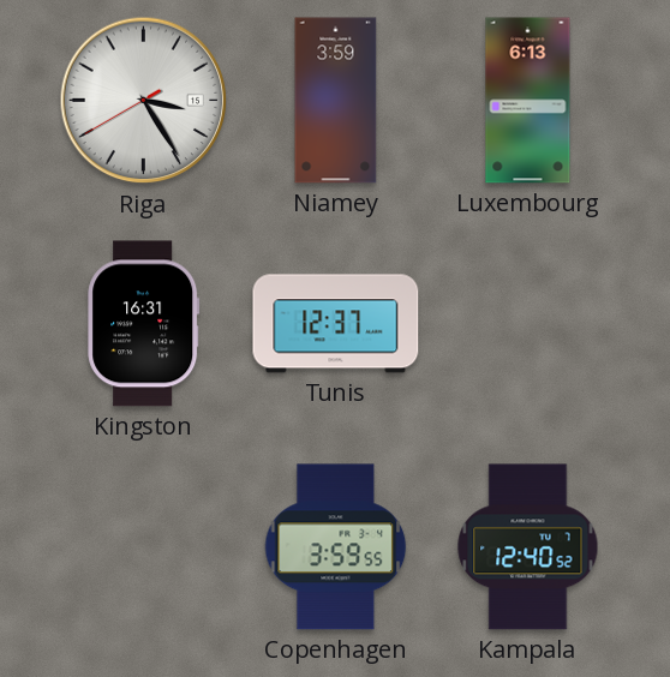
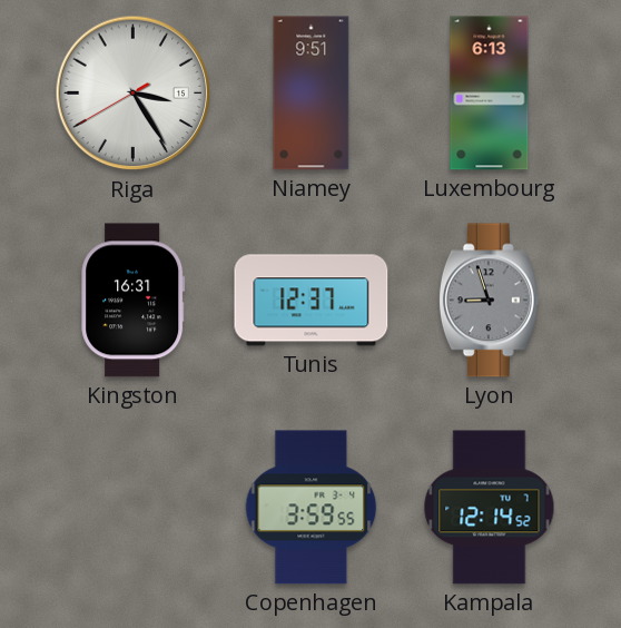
Niamey: 3:59 -> 9:51
Lyon: none -> 8:57
Kampala: 12:40 -> 12:14
